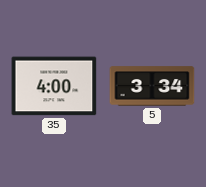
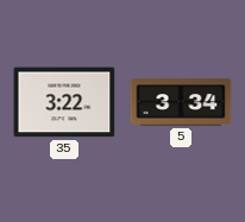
35: 4:00 -> 3:22
